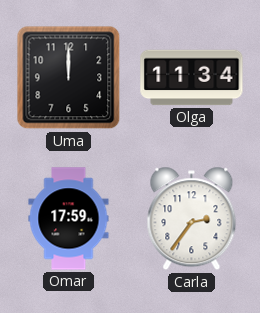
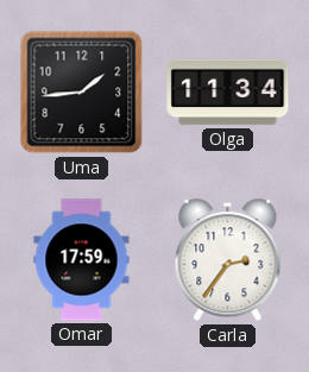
Uma: 12:00 -> 1:44
